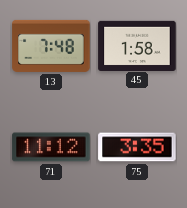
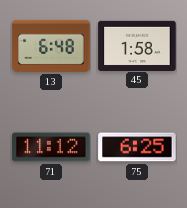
13: 7:48 -> 6:48
75: 3:35 -> 6:25
